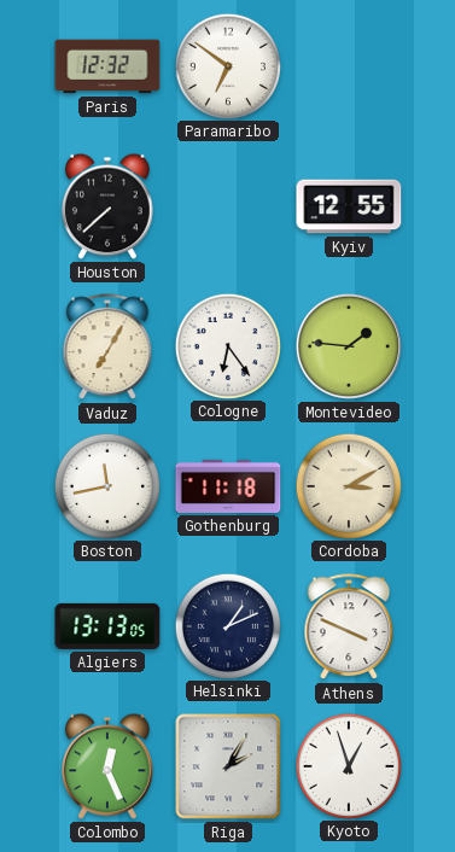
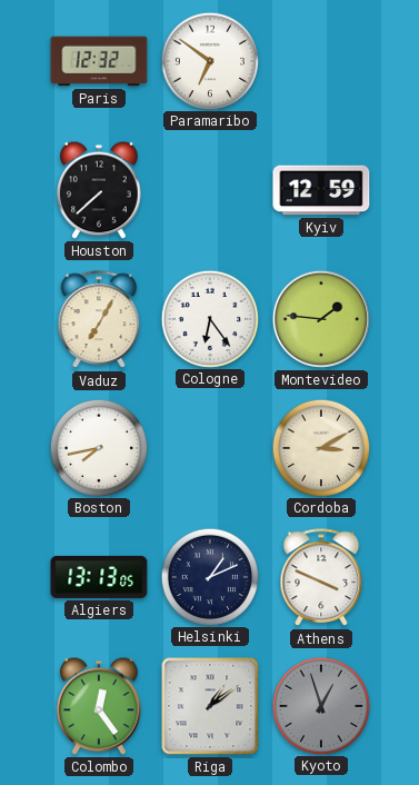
Kyiv: 12:55 -> 12:59
Boston: 11:43 -> 7:43
Gothenburg: 11:18 -> none
Colombo: 12:26 -> 12:24
Riga: 2:05 -> 1:09
Kyoto dial: white -> grey
